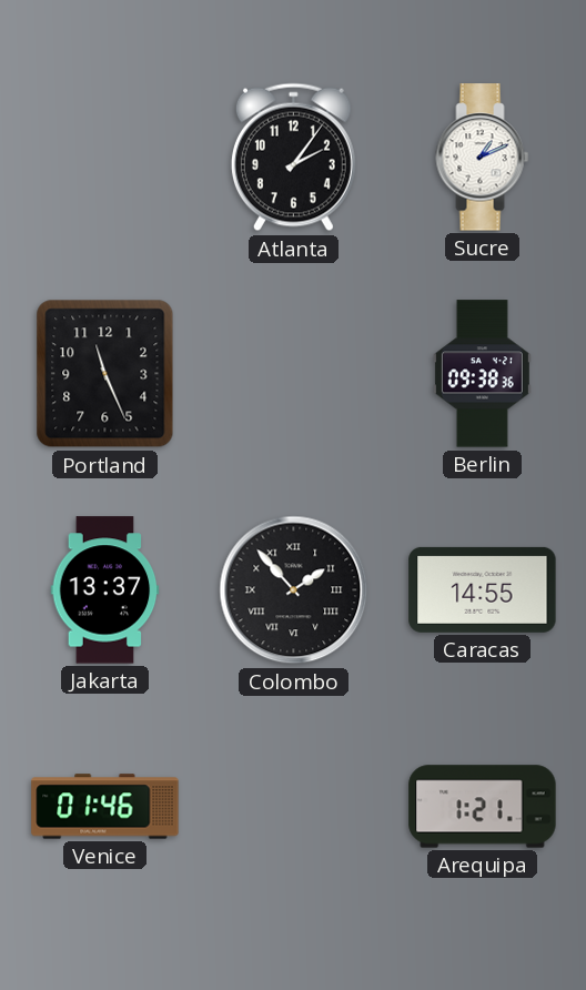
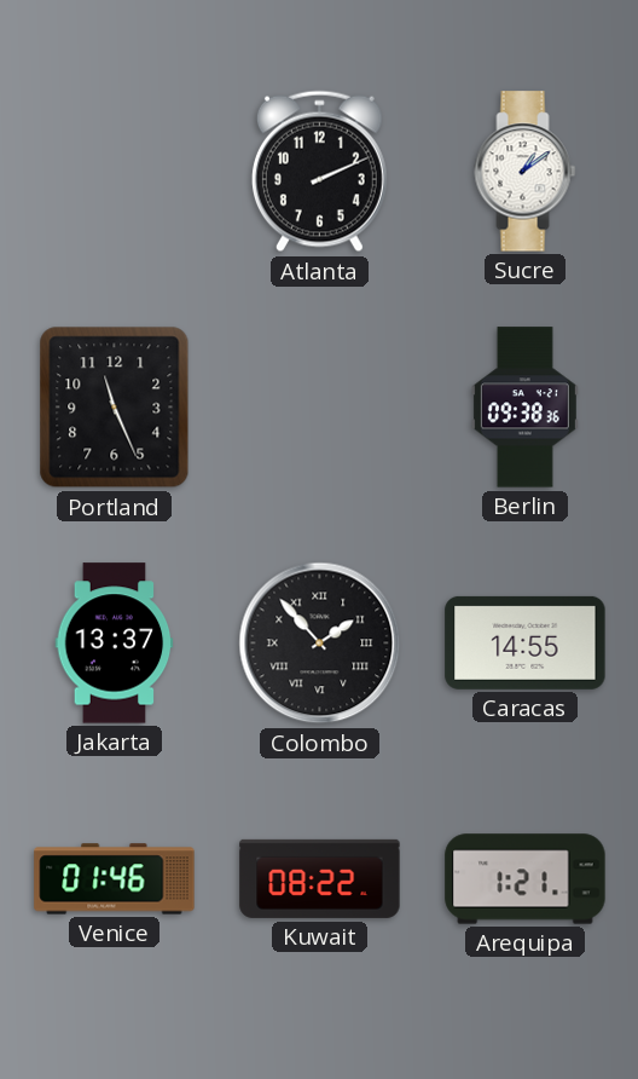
Atlanta: 2:06 -> 2:11
Sucre: 1:11 -> 1:09
Kuwait: none -> 08:22
